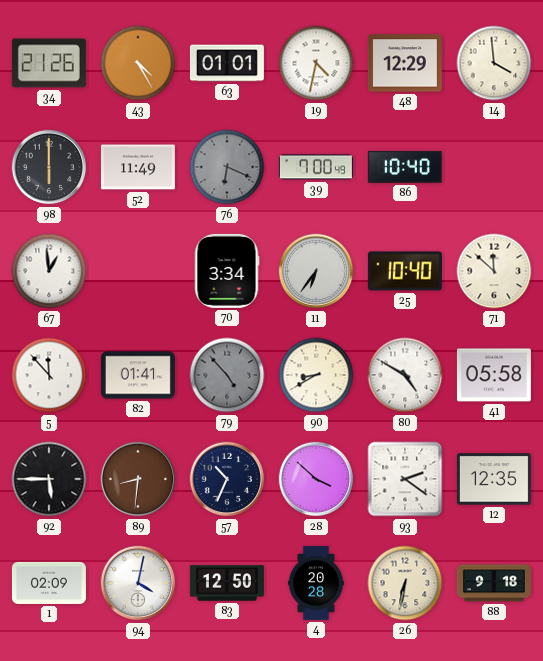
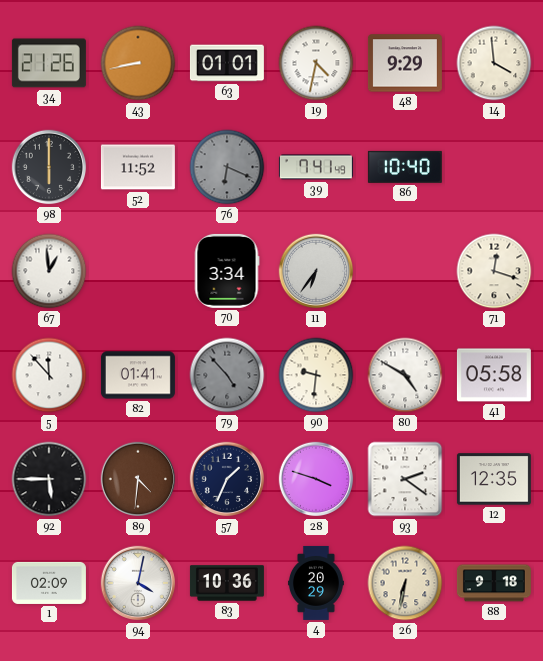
43: 4:25 -> 8:43
48: 12:29 -> 9:29
52: 11:49 -> 11:52
39: 7:00 -> 7:41
25: 10:40 -> none
71: 11:52 -> 12:18
90: 8:40 -> 9:31
89: 8:31 -> 4:31
57: 10:34 -> 1:34
28: 3:52 -> 3:48
83: 12:50 -> 10:36
4: 20:28 -> 20:29
